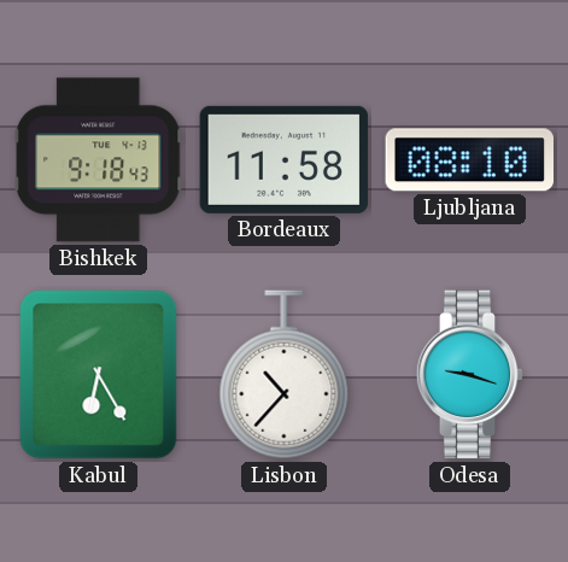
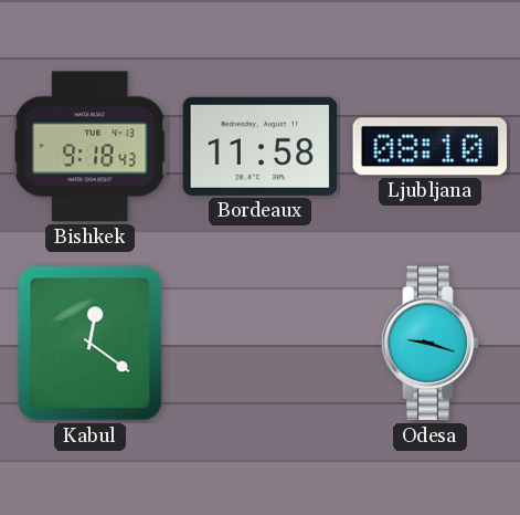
Kabul: 6:25 -> 12:21
Lisbon: 10:37 -> none
